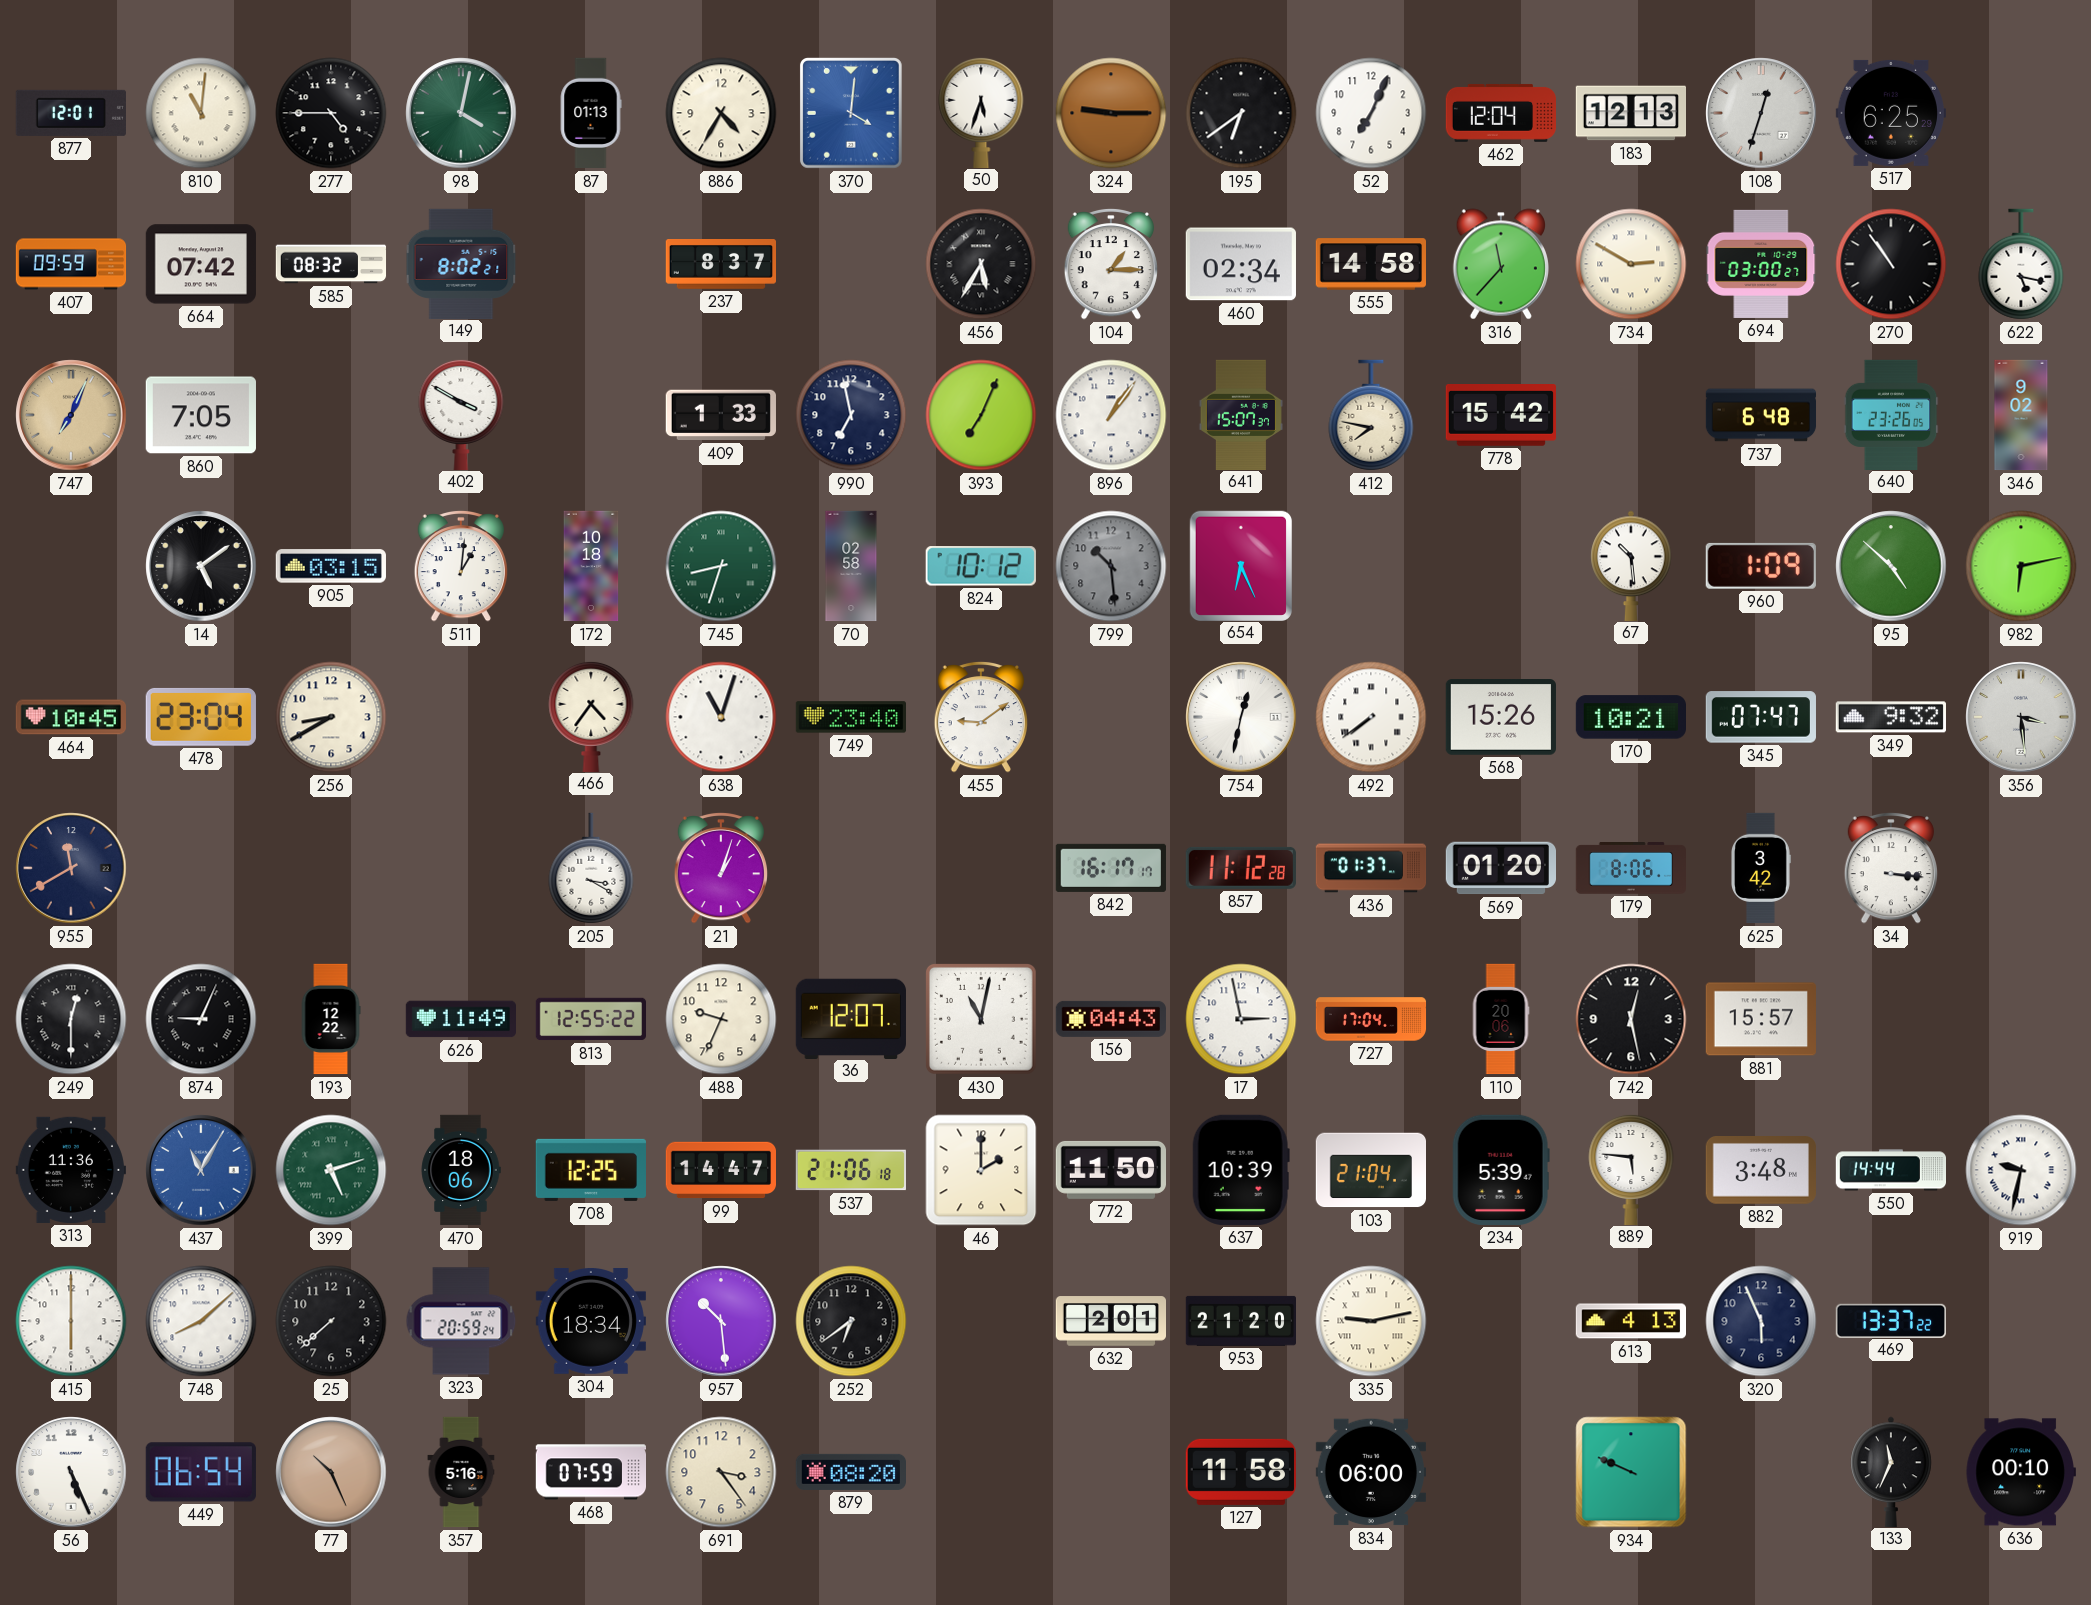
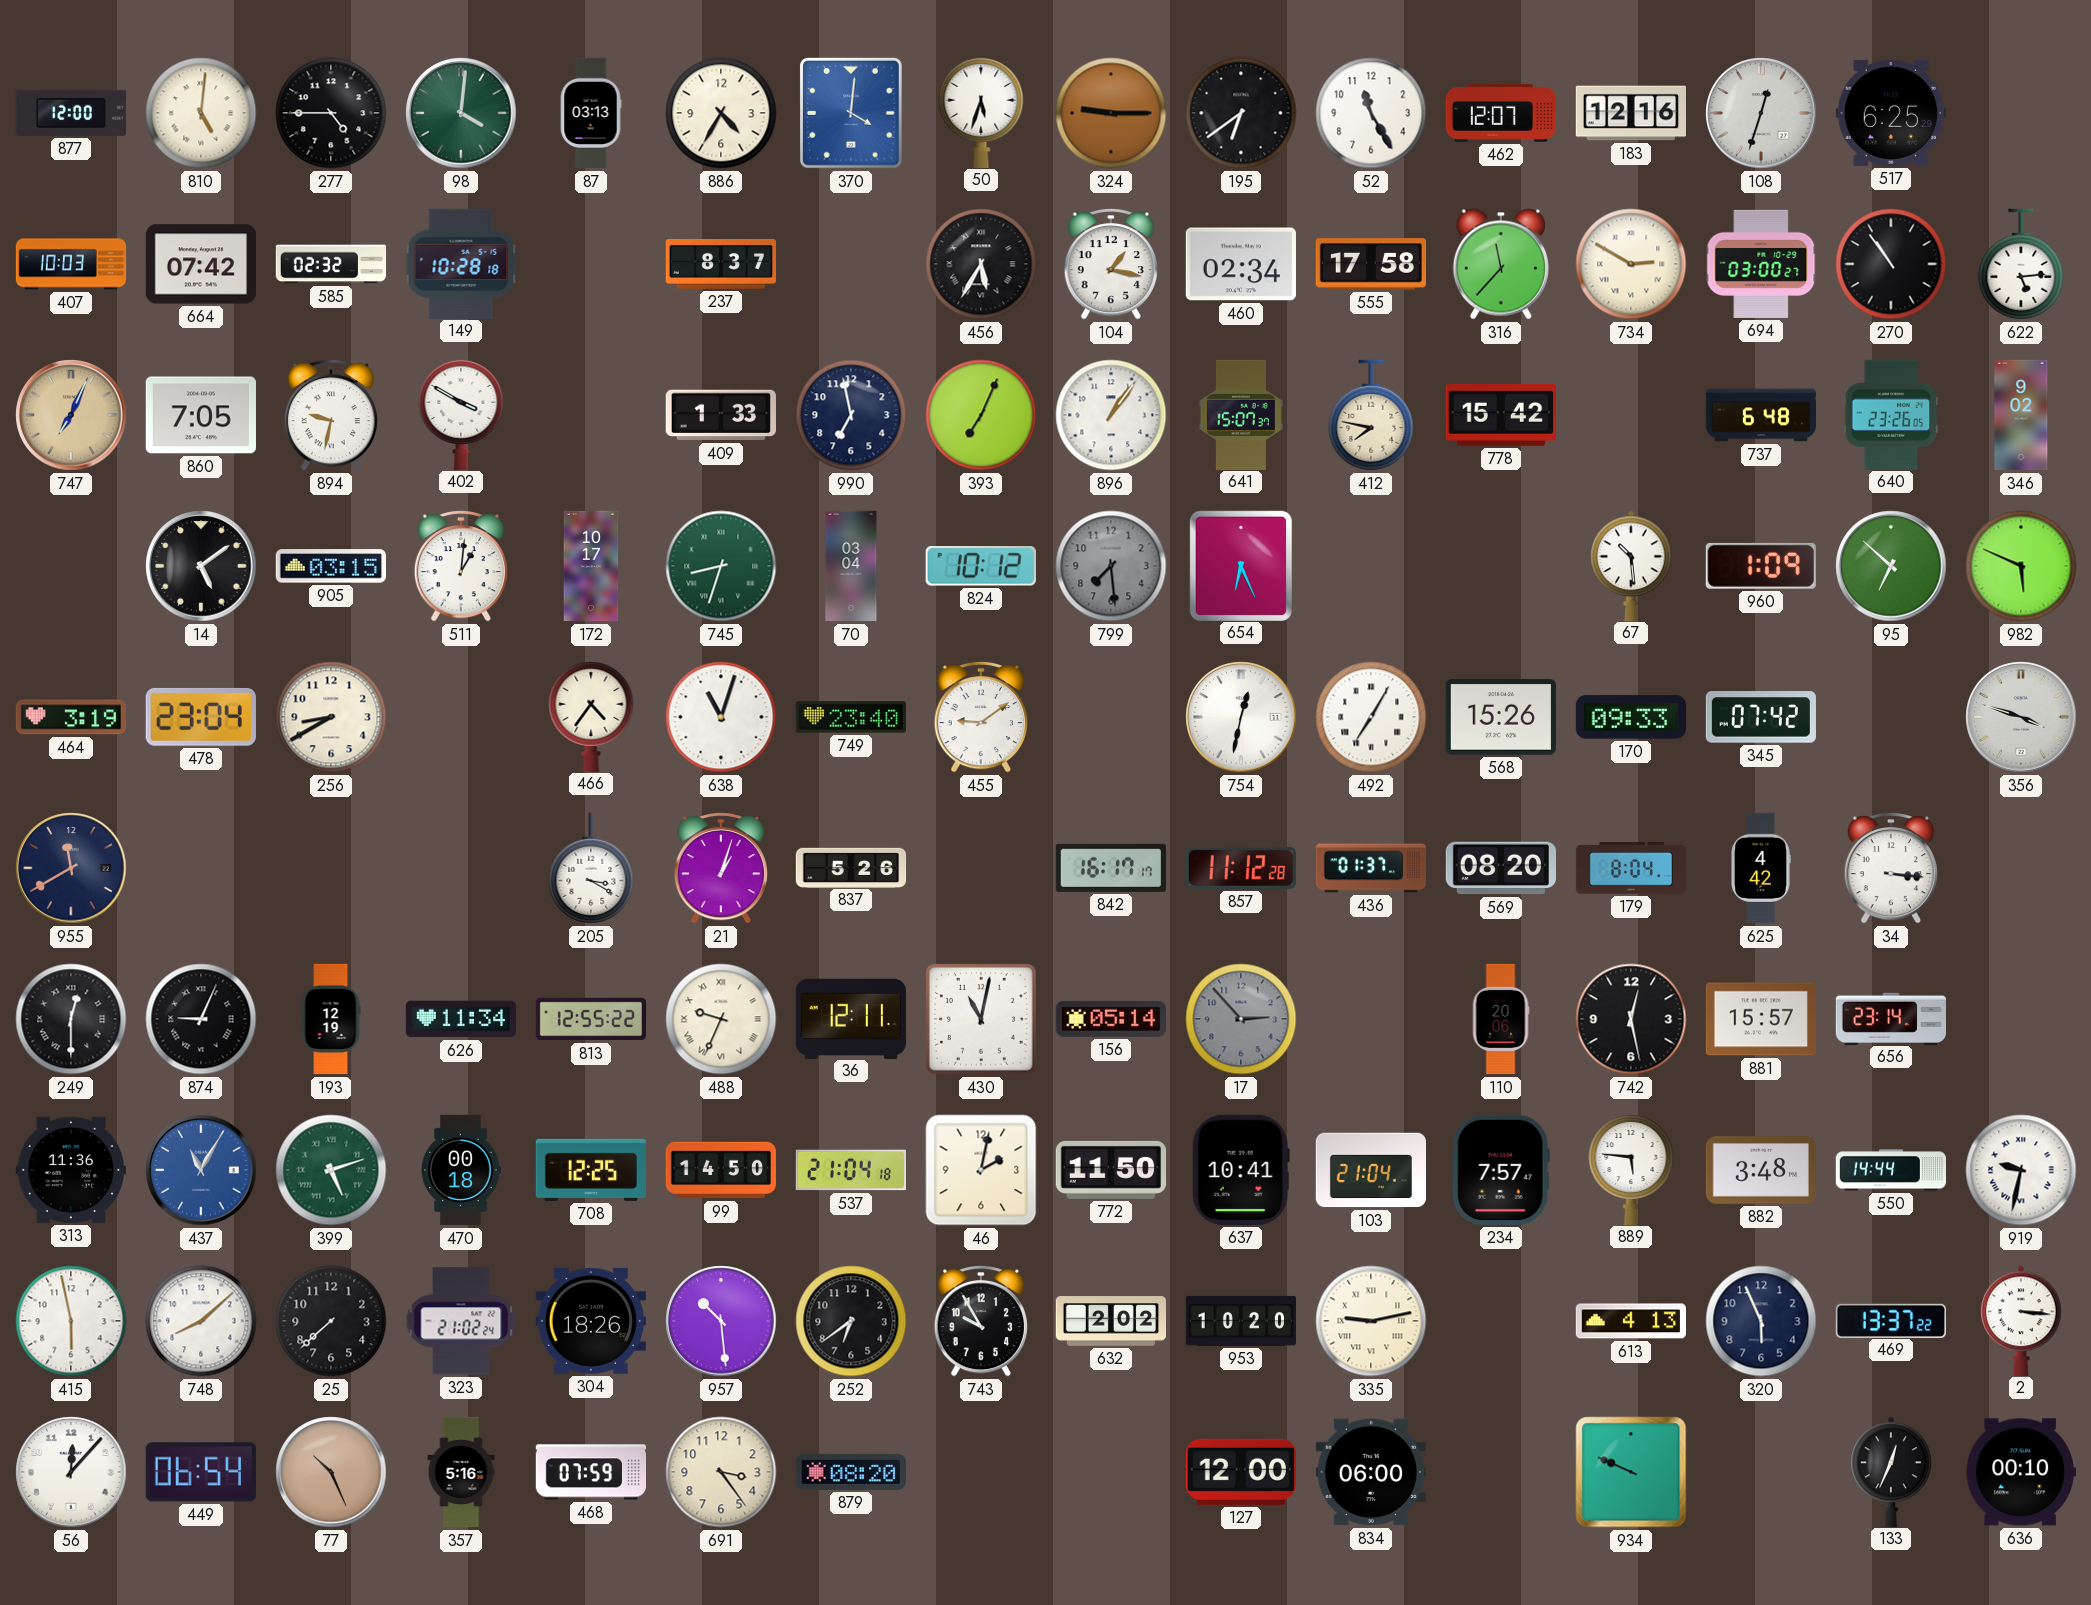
877: 12:01 -> 12:00
810: 11:01 -> 5:01
98: 4:02 -> 4:01
87: 01:13 -> 03:13
52: 7:04 -> 11:25
462: 12:04 -> 12:07
183: 12:13 -> 12:16
407: 09:59 -> 10:03
585: 08:32 -> 02:32
149: 8:02 -> 10:28
104: 1:15 -> 1:17
555: 14:58 -> 17:58
622: 5:17 -> 5:14
894: none -> 9:32
172: 10:18 -> 10:17
70: 02:58 -> 03:04
799: 10:29 -> 7:29
95: 4:52 -> 6:52
982: 6:13 -> 5:49
464: 10:45 -> 3:19
492: 7:39 -> 7:05
170: 10:21 -> 09:33
345: 07:47 -> 07:42
349: 9:32 -> none
356: 3:29 -> 3:48
837: none -> 5:26
569: 01:20 -> 08:20
179: 8:06 -> 8:04
625: 3:42 -> 4:42
193: 12:22 -> 12:19
626: 11:49 -> 11:34
488 numerals: Arabic -> Roman
36: 12:07 -> 12:11
156: 04:43 -> 05:14
17: 2:58 -> 2:53
17 dial: white -> grey
727: 17:04 -> none
656: none -> 23:14
470: 18:06 -> 00:18
99: 14:47 -> 14:50
537: 21:06 -> 21:04
46: 2:00 -> 2:02
637: 10:39 -> 10:41
234: 5:39 -> 7:57
415: 6:00 -> 5:58
323: 20:59 -> 21:02
304: 18:34 -> 18:26
743: none -> 9:55
632: 2:01 -> 2:02
953: 21:20 -> 10:20
2: none -> 3:16
56: 5:26 -> 12:07
127: 11:58 -> 12:00
133: 11:34 -> 12:34
